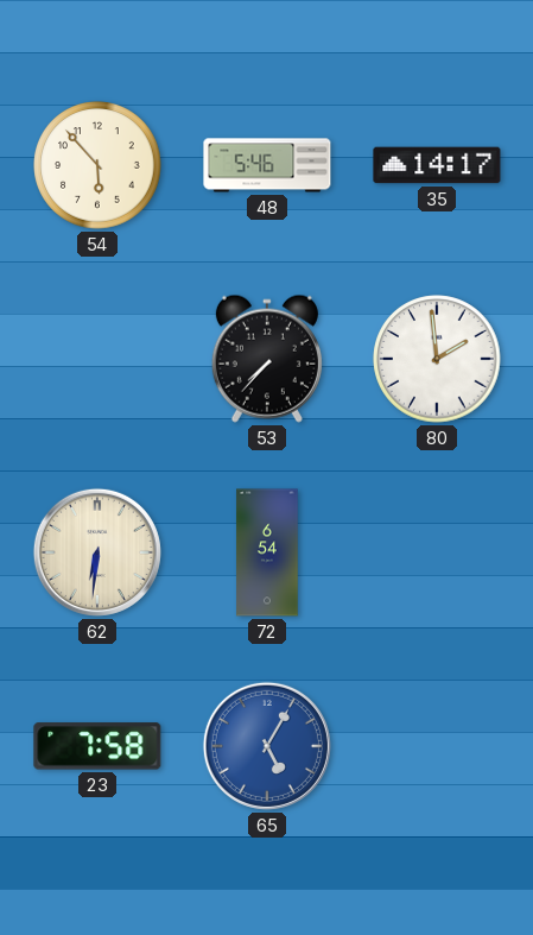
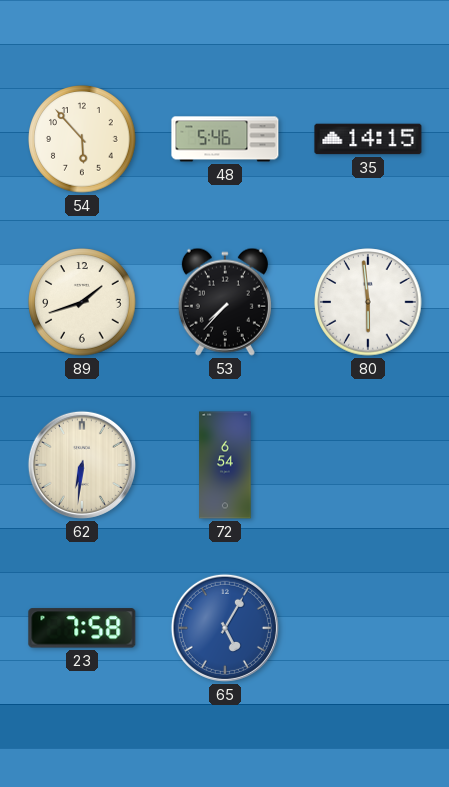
35: 14:17 -> 14:15
89: none -> 1:42
80: 1:59 -> 5:59
